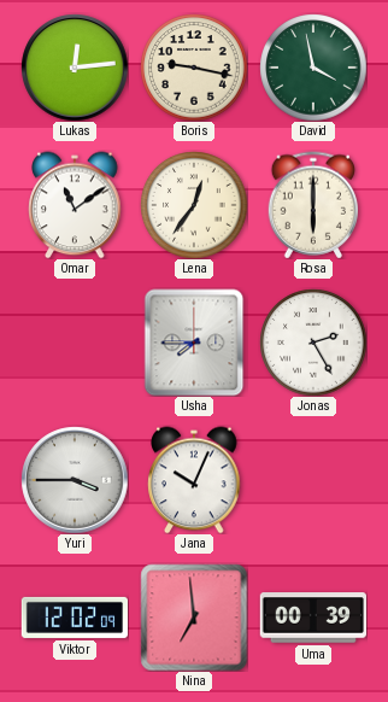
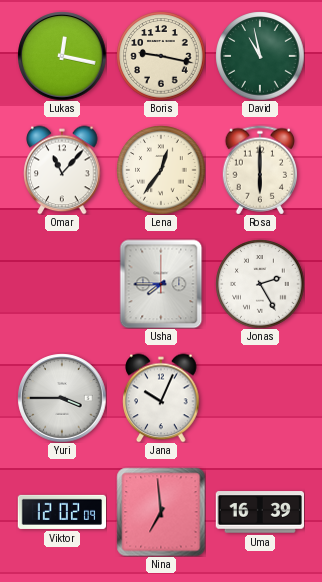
Lukas: 12:14 -> 12:17
David: 3:58 -> 10:58
Omar: 11:09 -> 11:07
Uma: 00:39 -> 16:39
